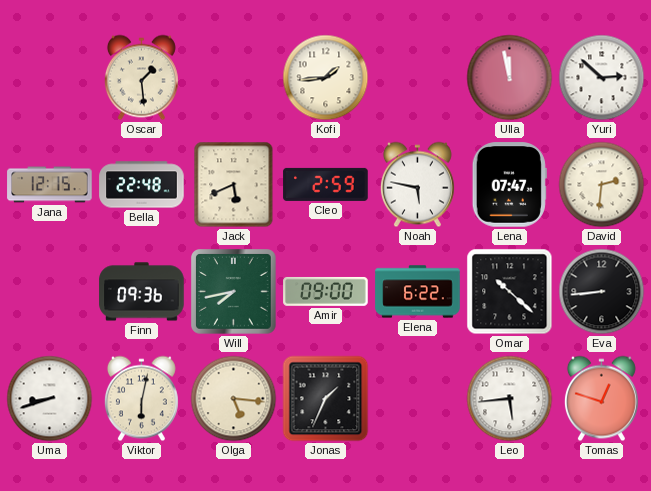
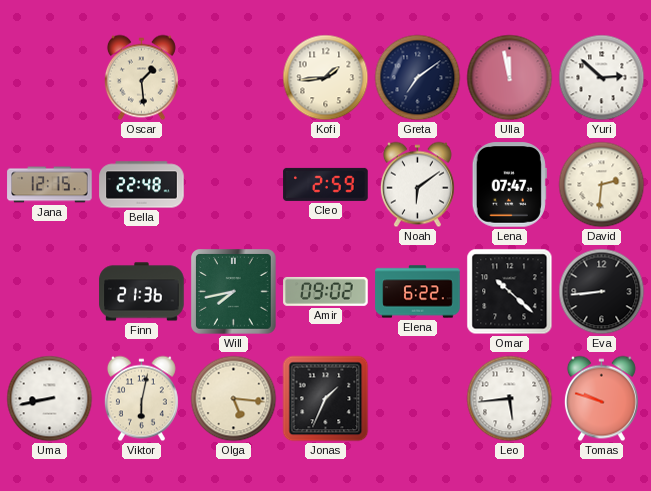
Greta: none -> 7:09
Jack: 5:41 -> none
Noah: 5:47 -> 6:09
Finn: 09:36 -> 21:36
Amir: 09:00 -> 09:02
Uma: 8:42 -> 8:43
Tomas: 12:48 -> 9:48
